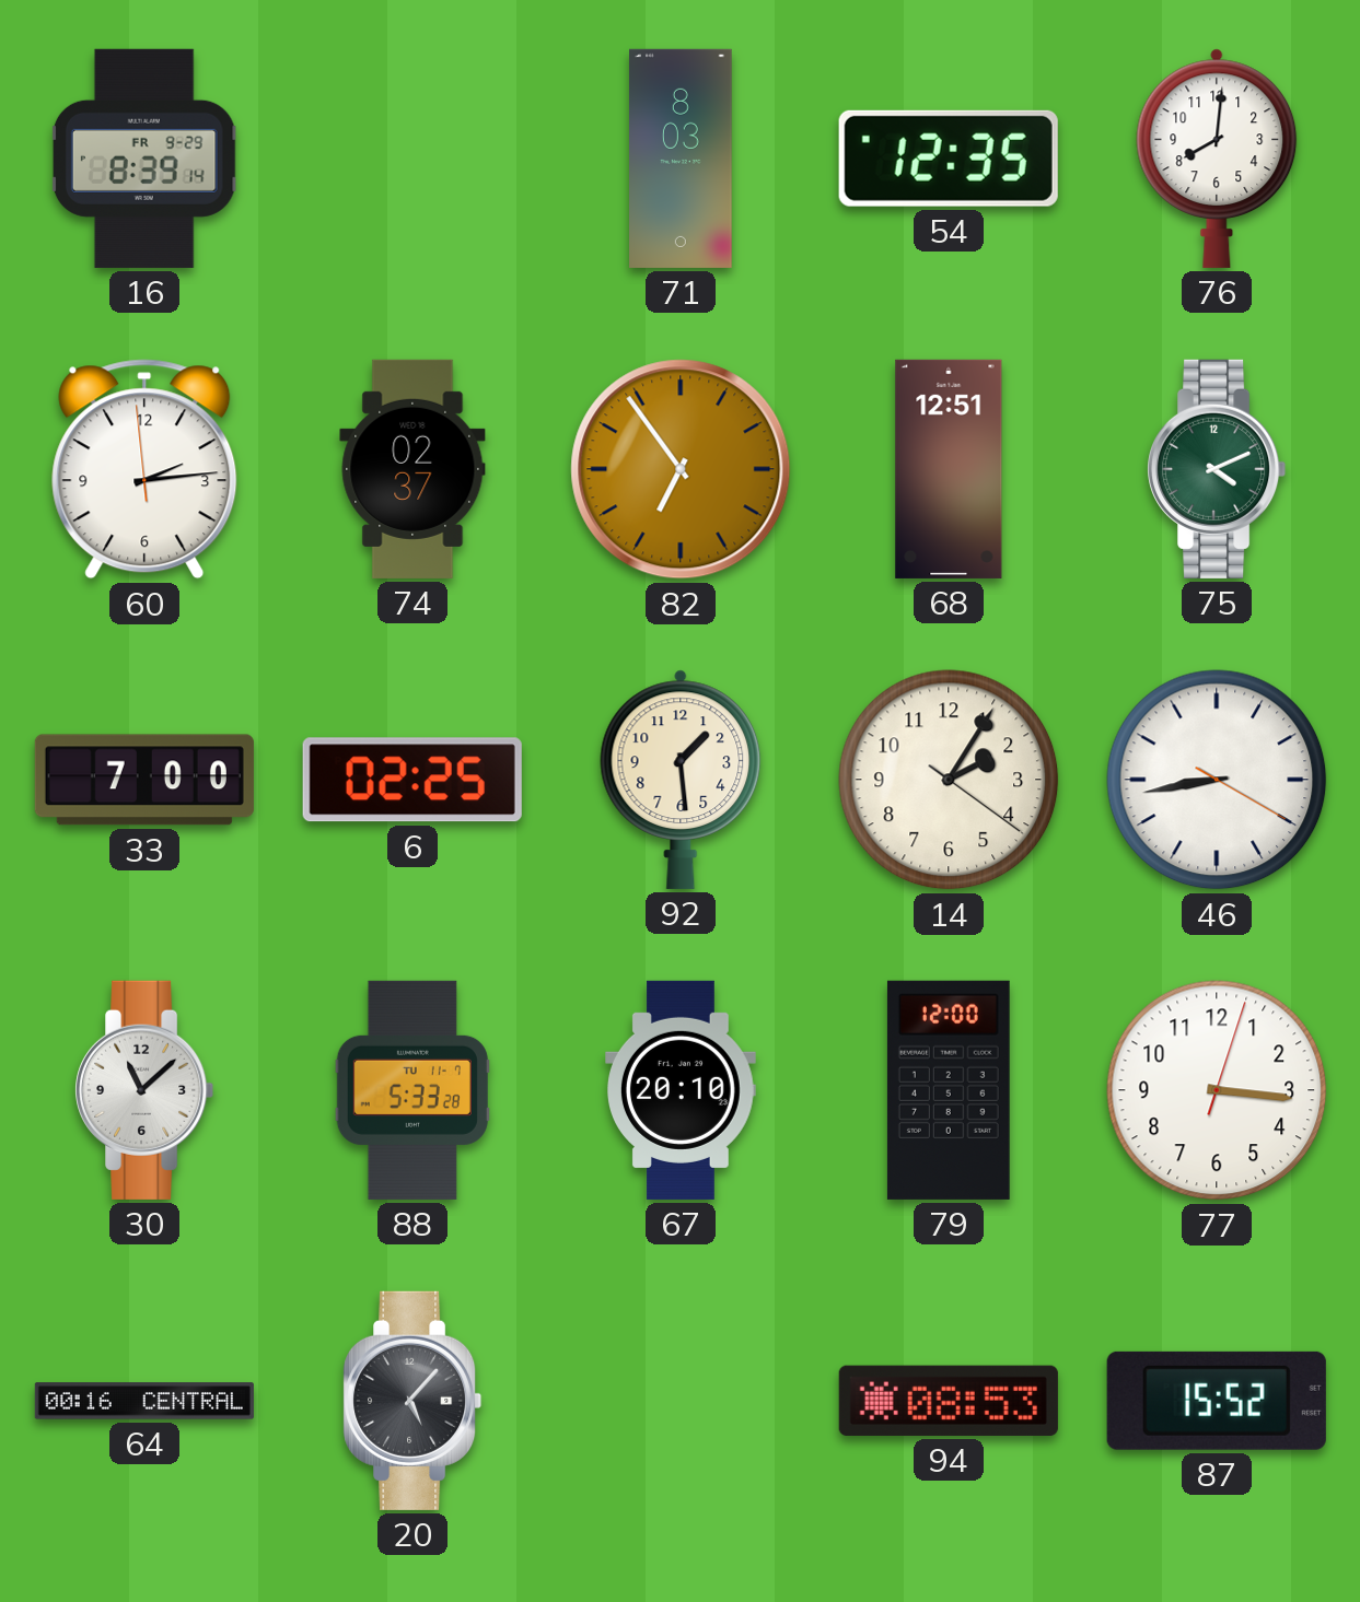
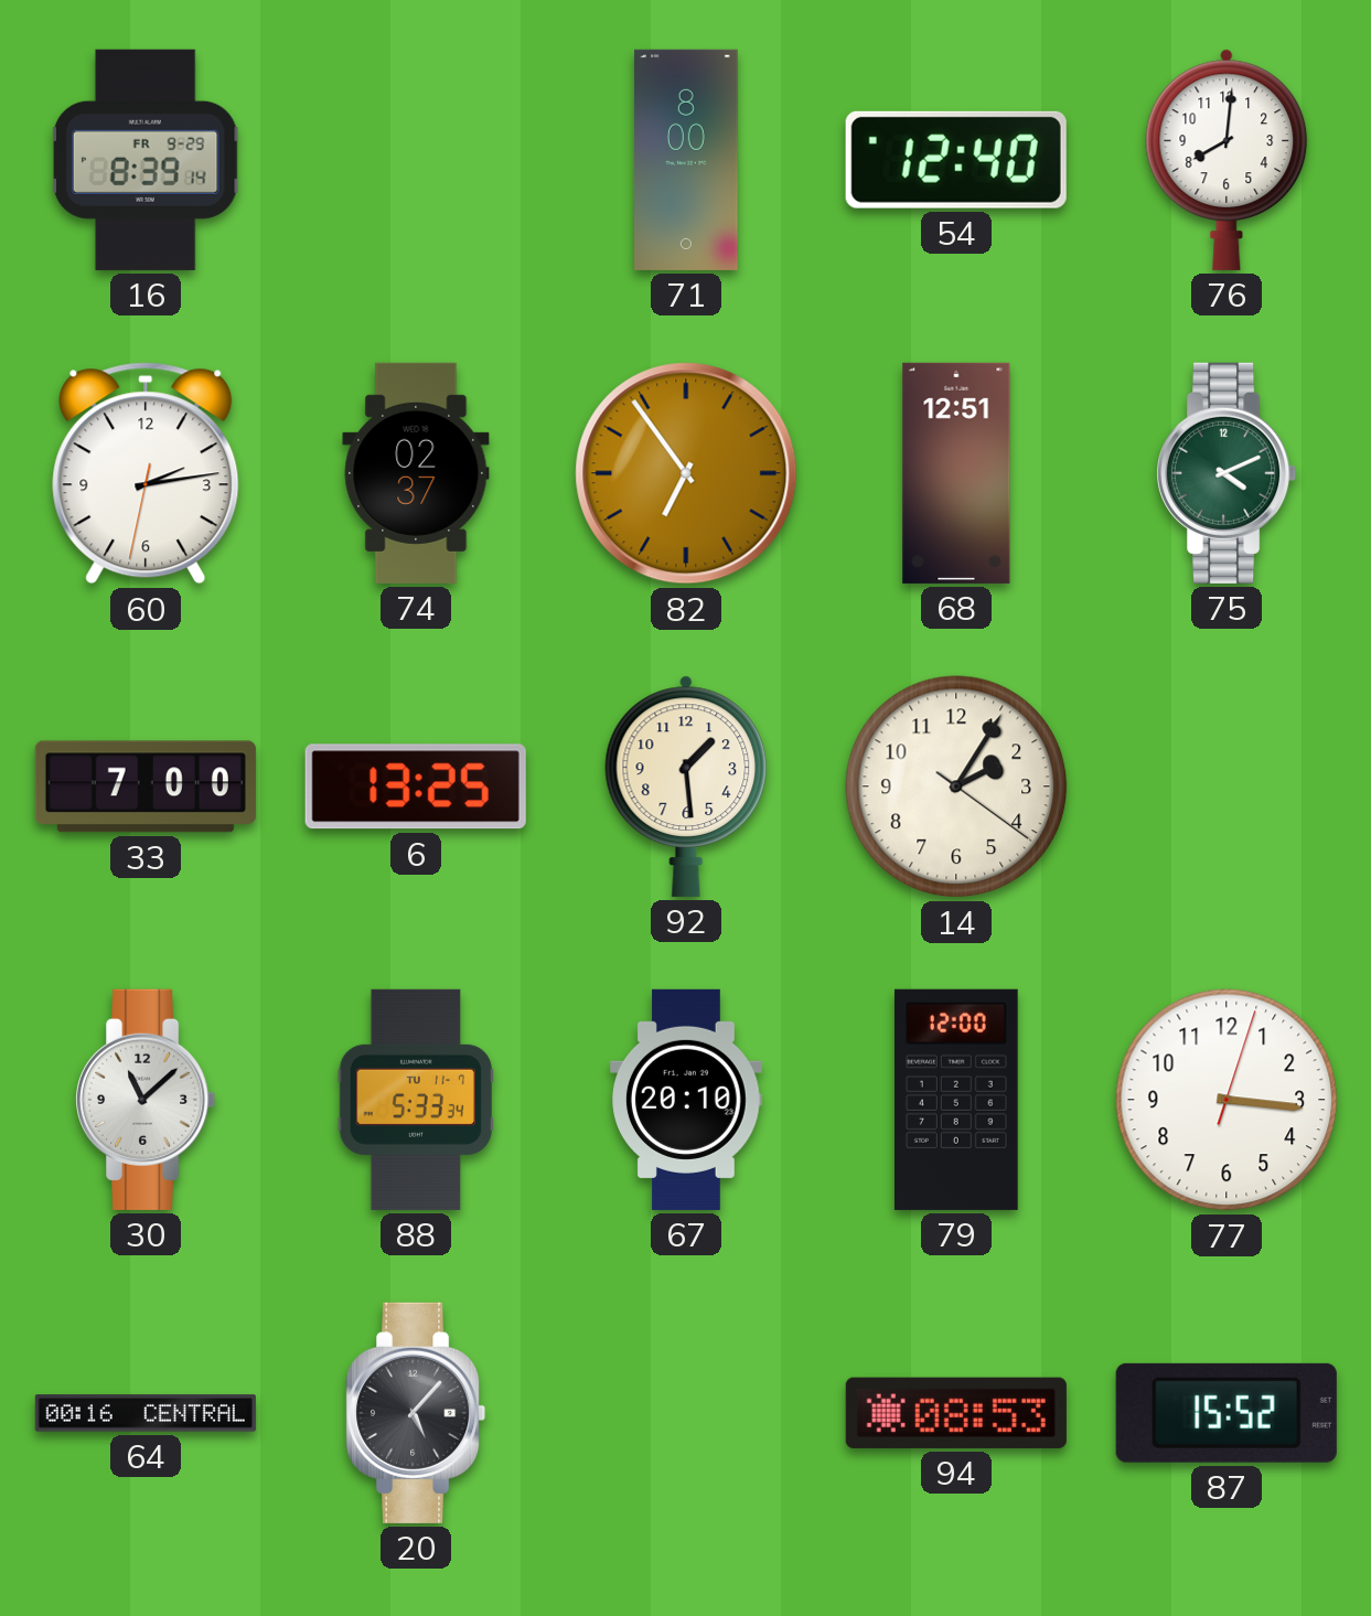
71: 8:03 -> 8:00
54: 12:35 -> 12:40
60: 2:13:59 -> 2:13:32
6: 02:25 -> 13:25
46: 8:43 -> none
88: 5:33:28 -> 5:33:34
